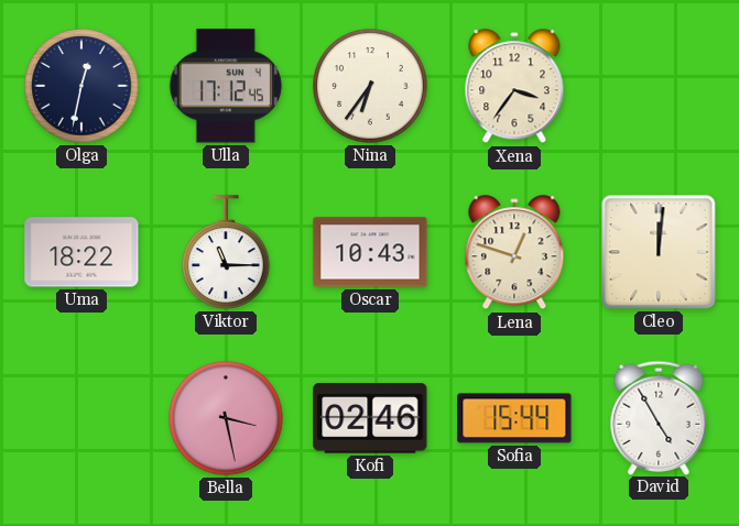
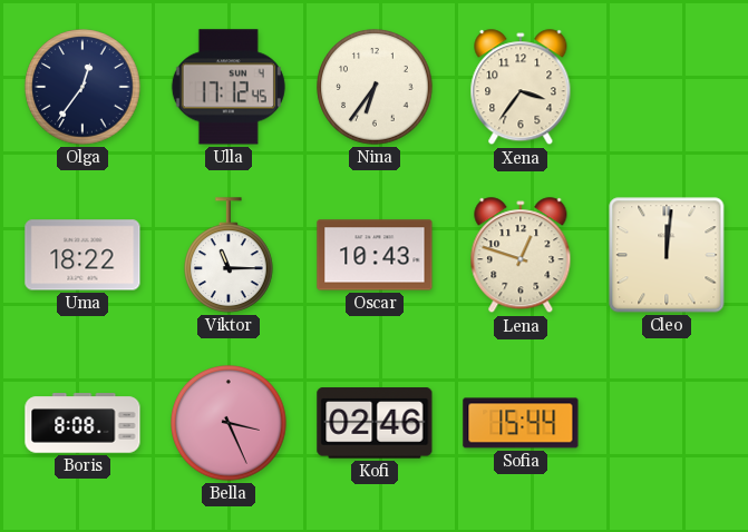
Olga: 12:32 -> 12:36
Boris: none -> 8:08
Bella: 3:28 -> 3:26
David: 4:55 -> none
